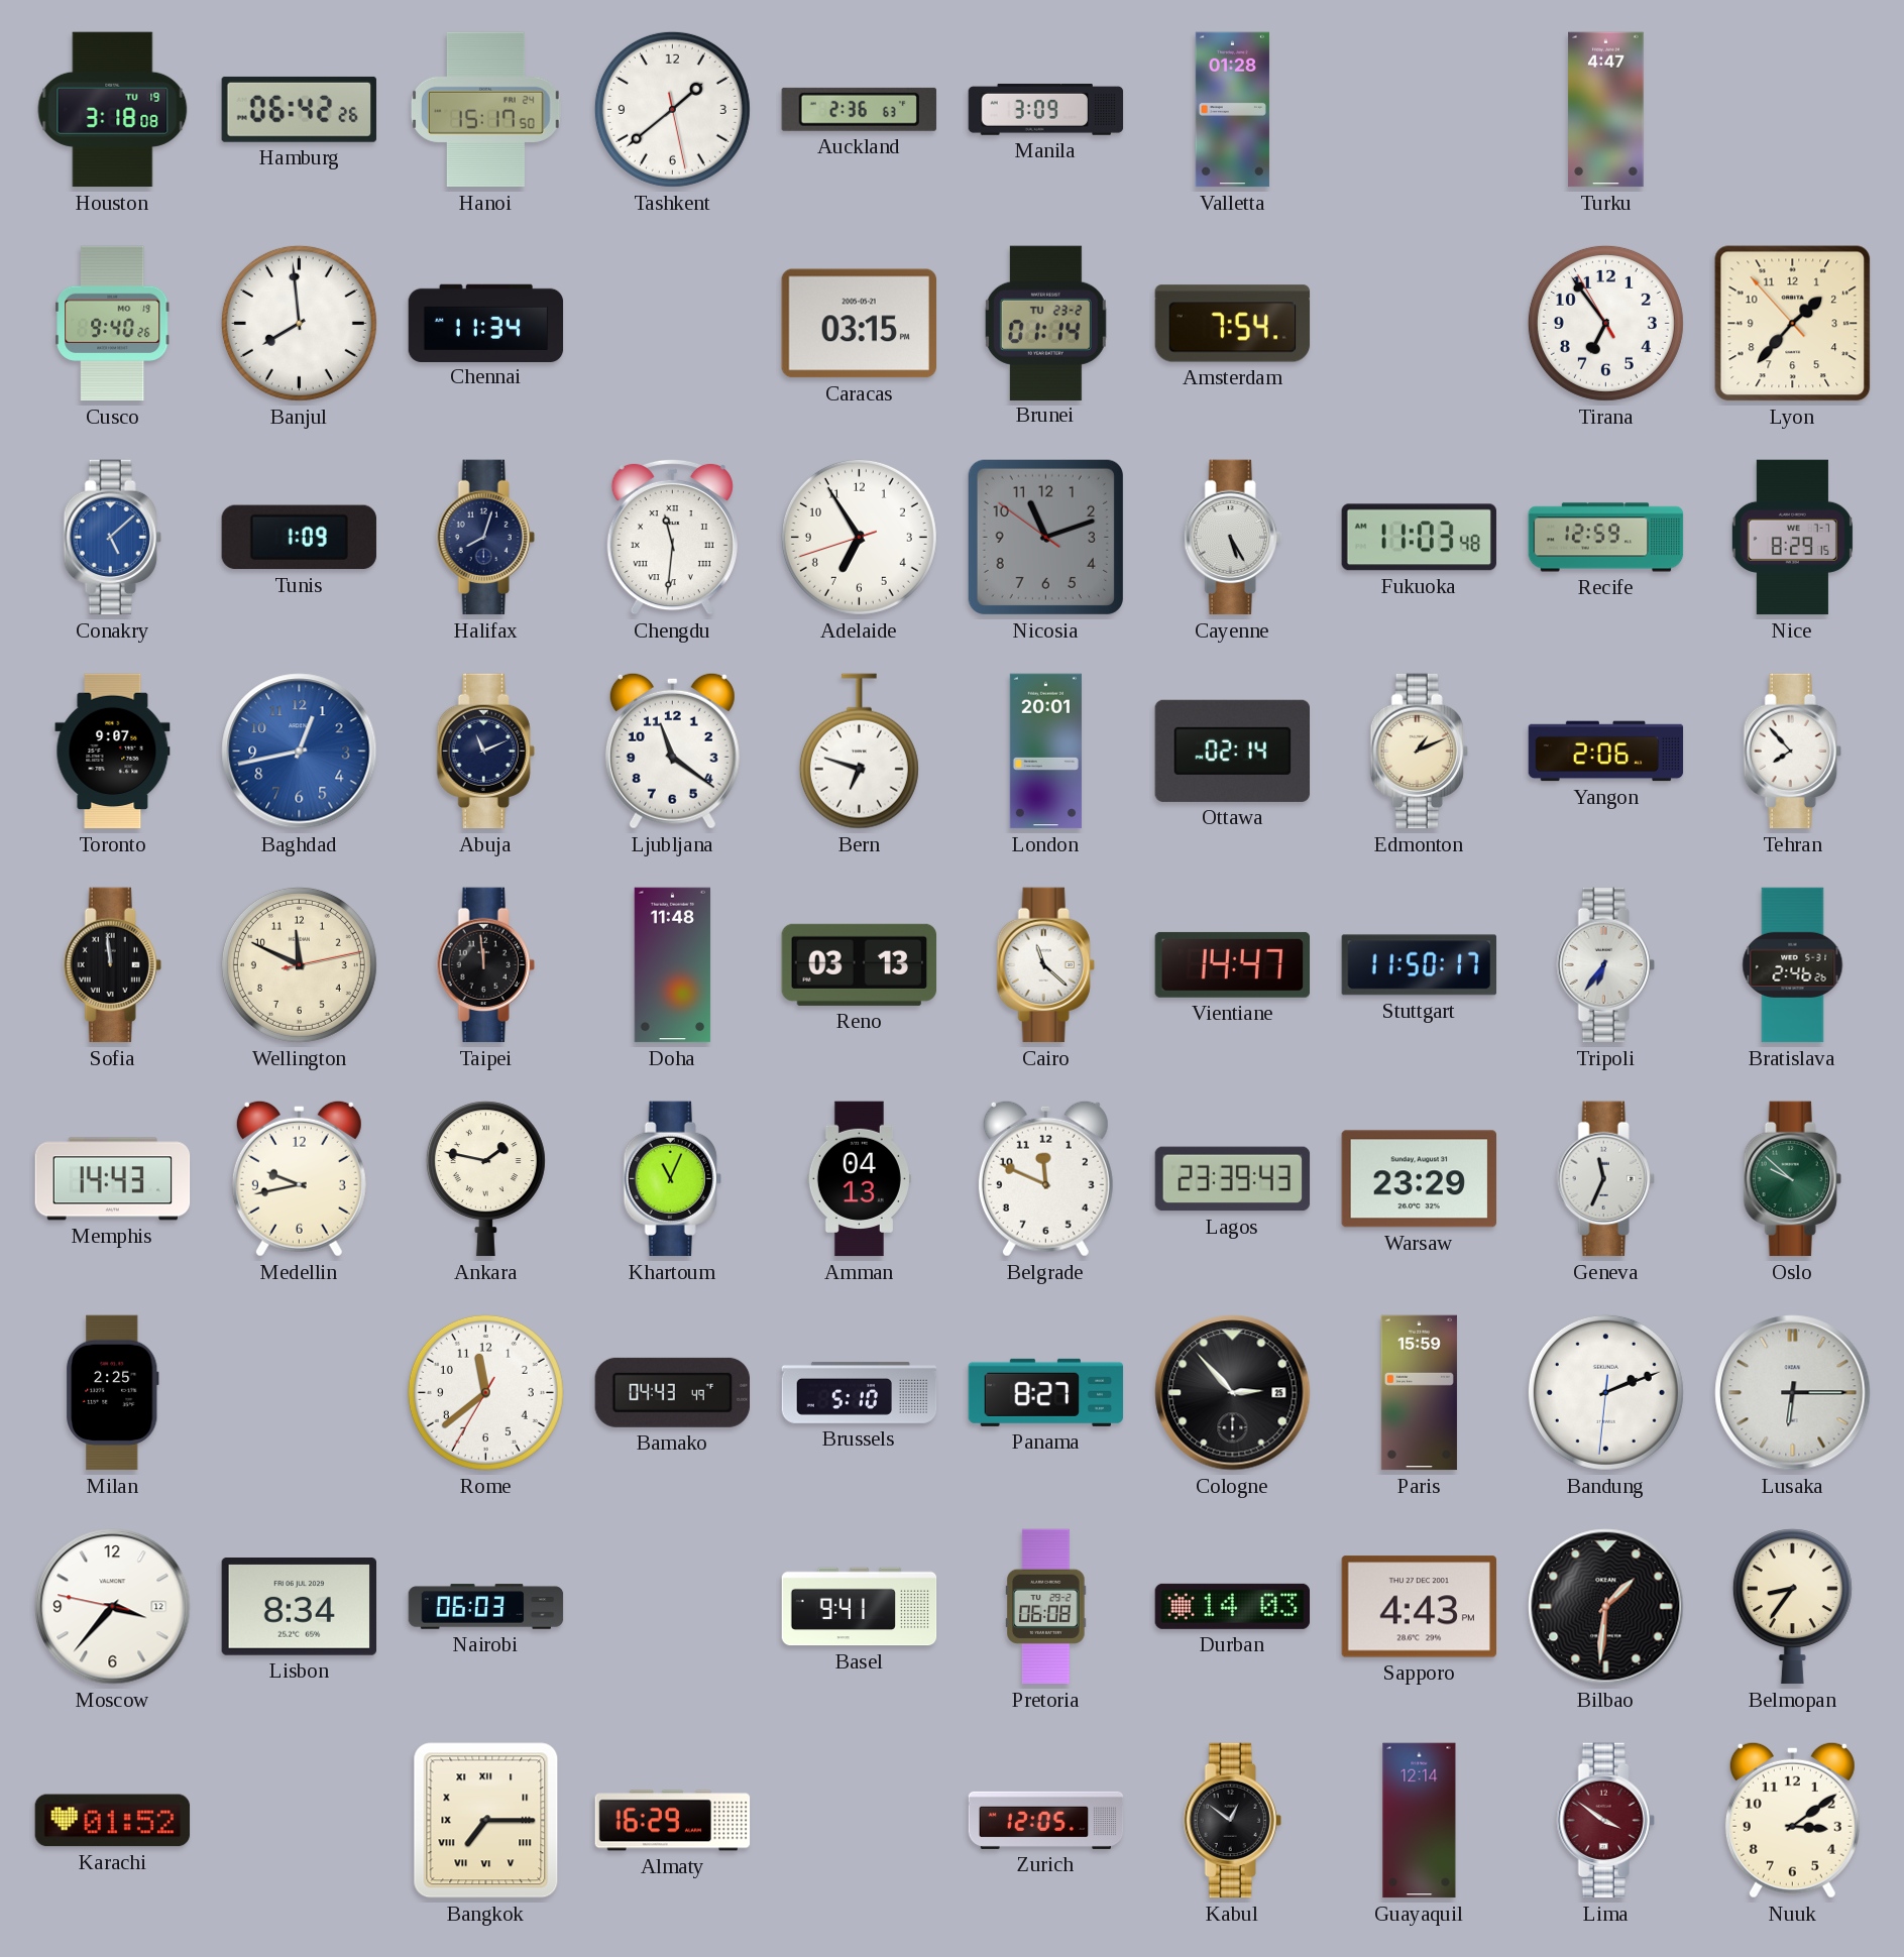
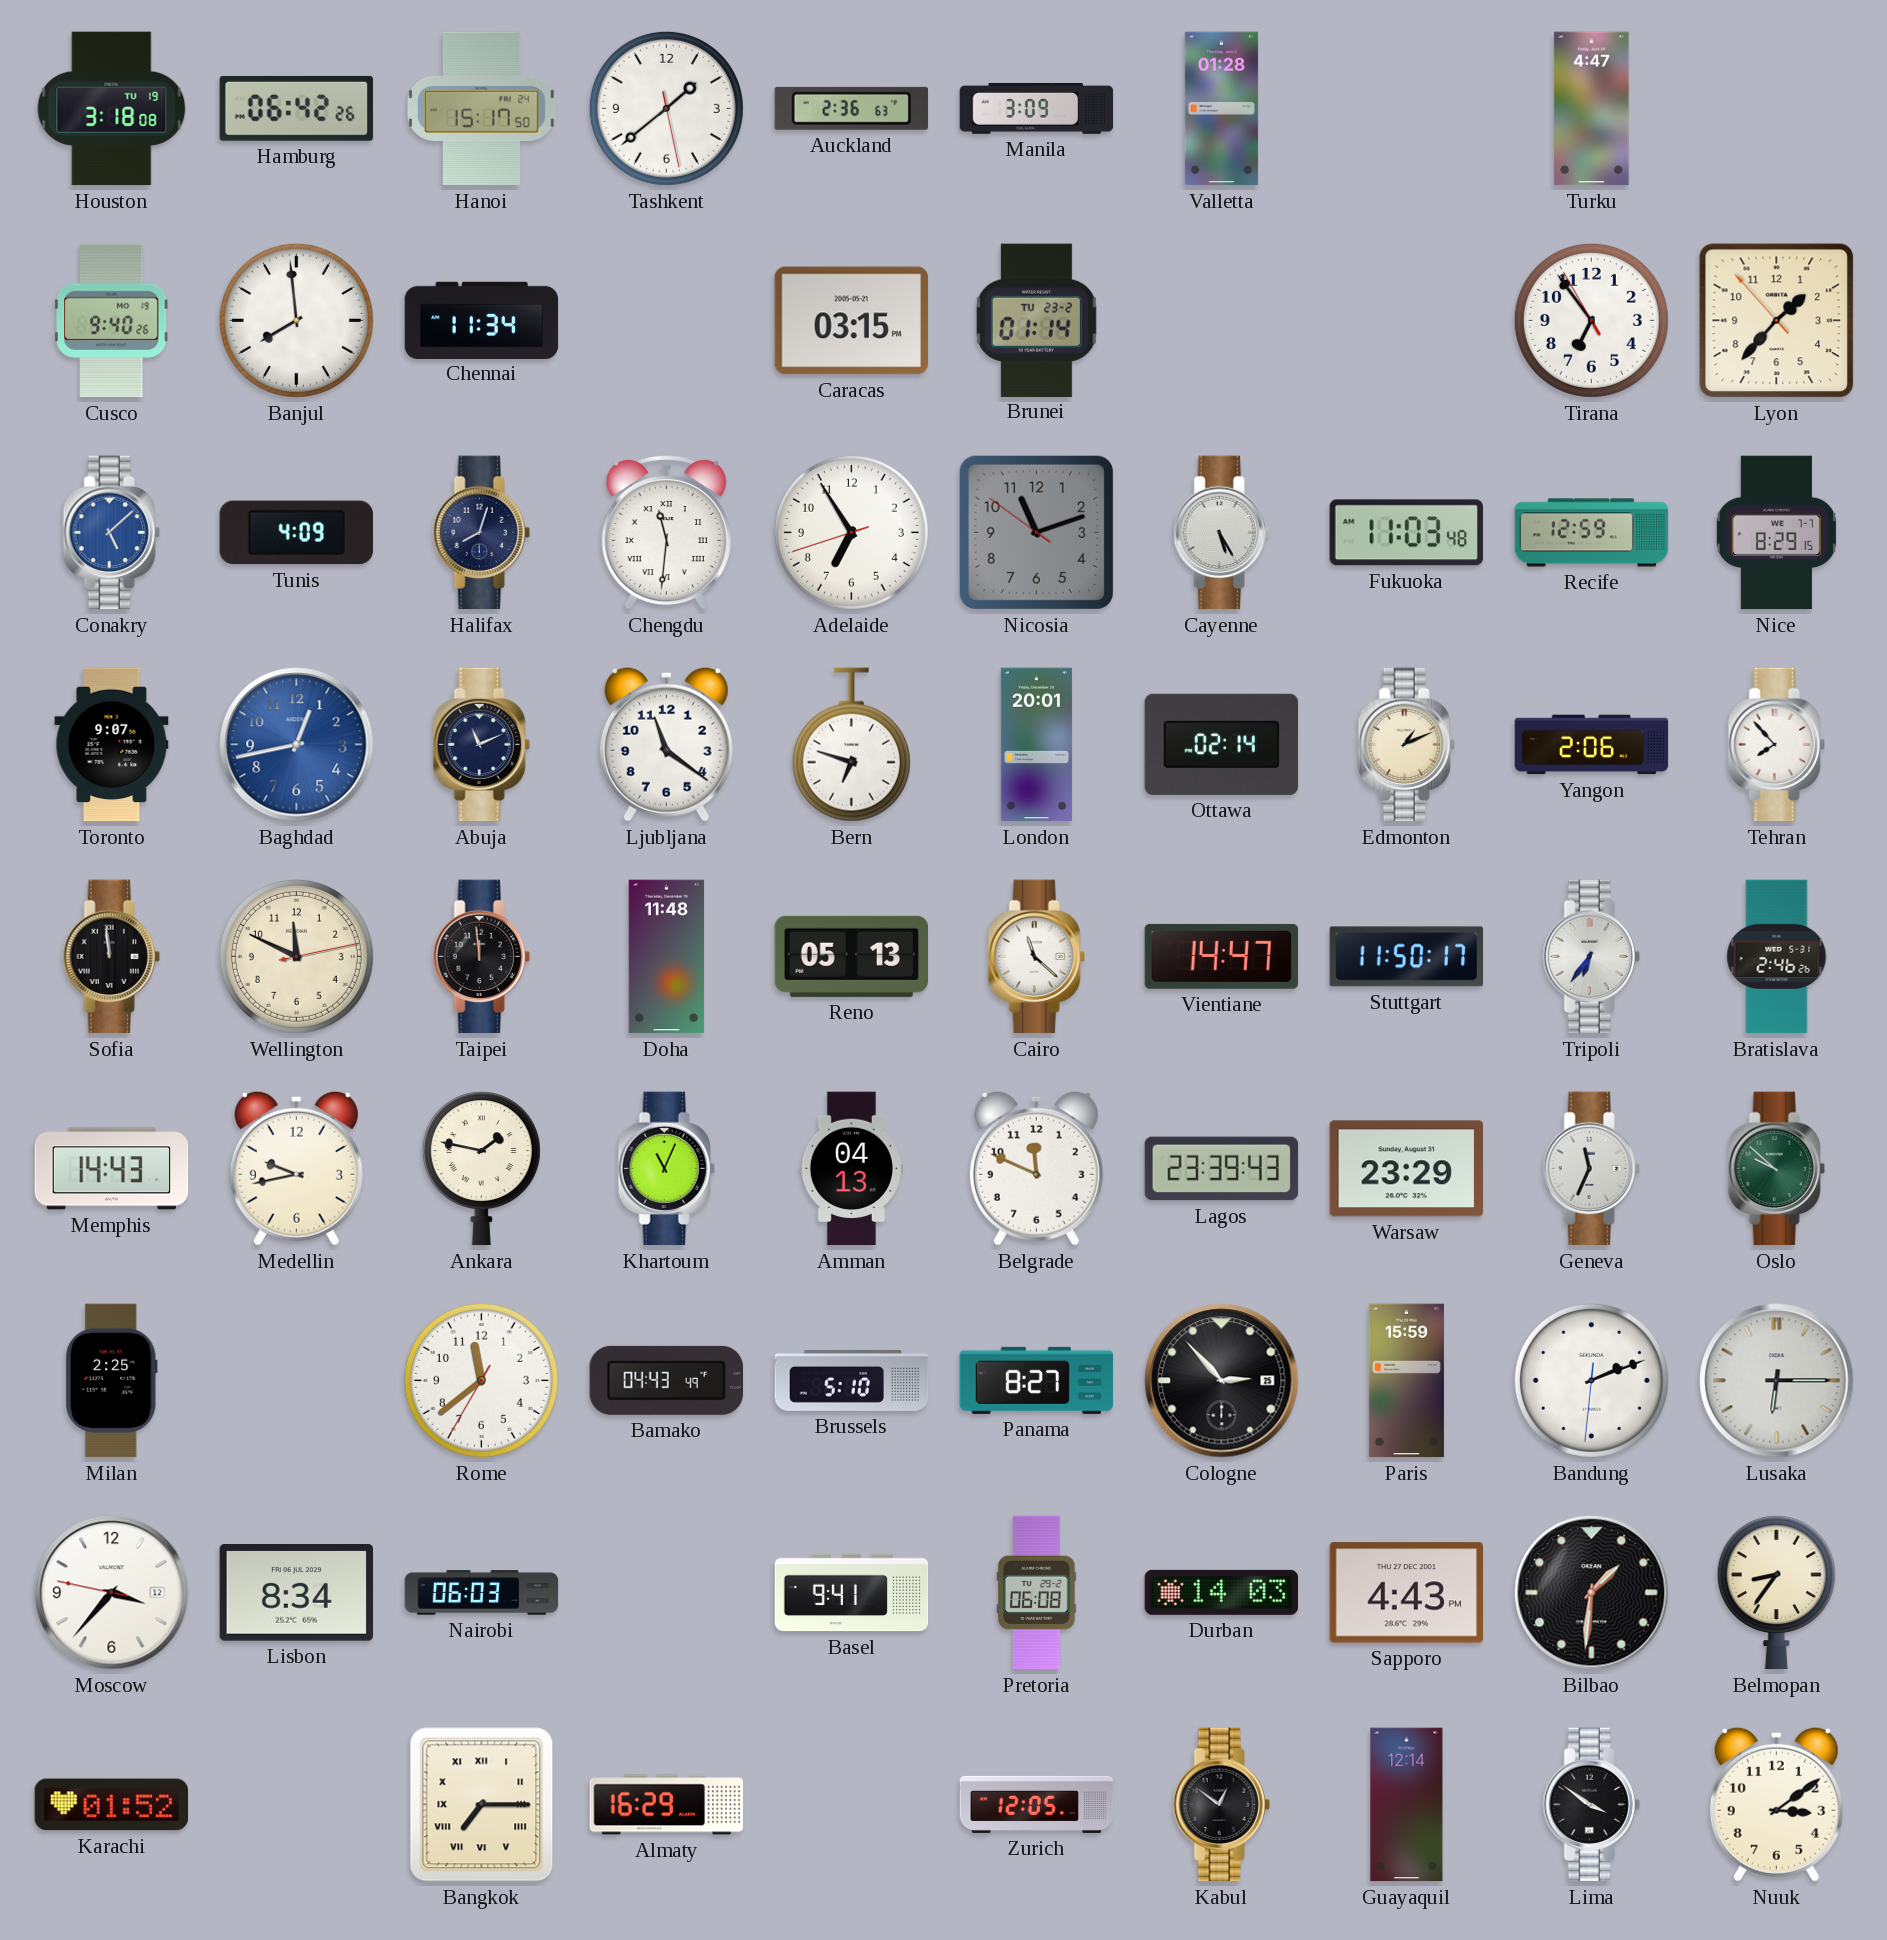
Amsterdam: 7:54 -> none
Tunis: 1:09 -> 4:09
Reno: 03:13 -> 05:13
Lima dial: burgundy -> black
